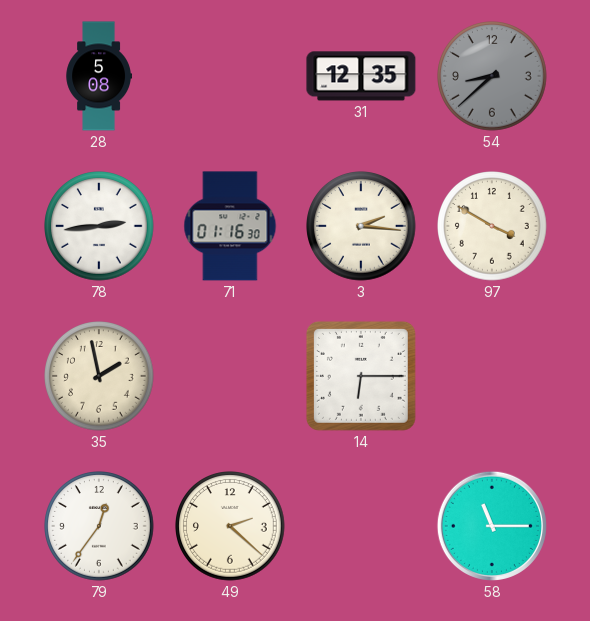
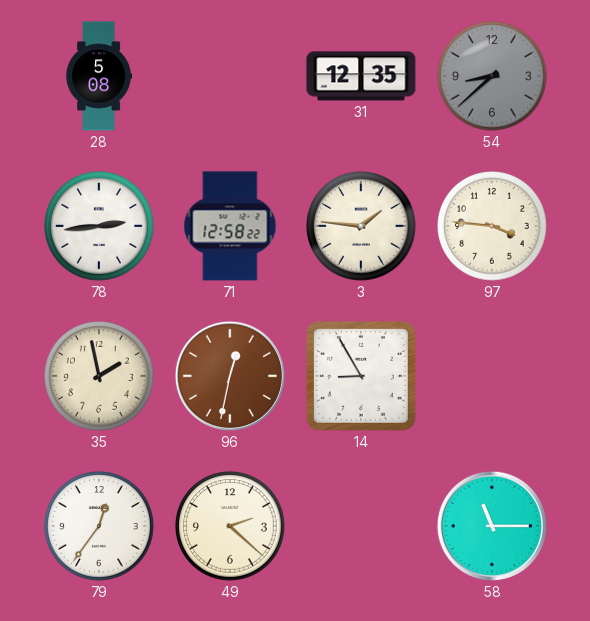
71: 01:16 -> 12:58
3: 2:16 -> 1:46
97: 3:50 -> 3:46
96: none -> 12:32
14: 6:15 -> 8:55
